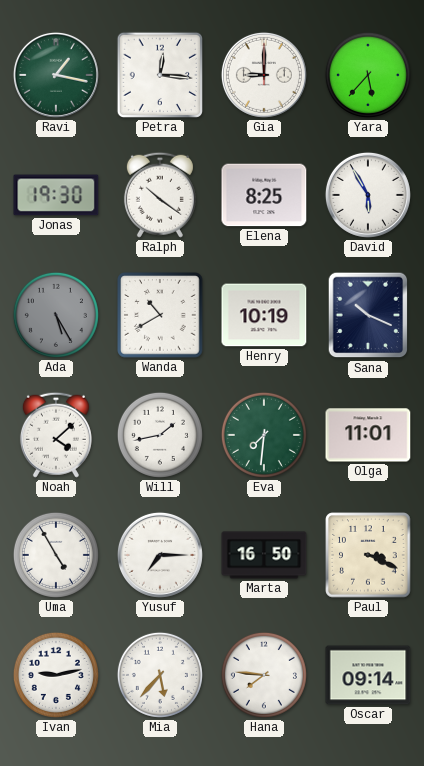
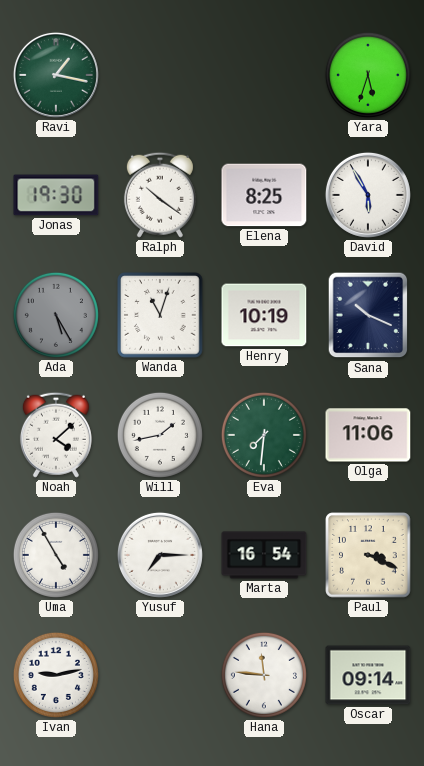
Petra: 12:16 -> none
Gia: 9:00 -> none
Yara: 5:37 -> 5:33
Wanda: 10:40 -> 11:03
Olga: 11:01 -> 11:06
Marta: 16:50 -> 16:54
Mia: 5:37 -> none
Hana: 7:46 -> 11:46
